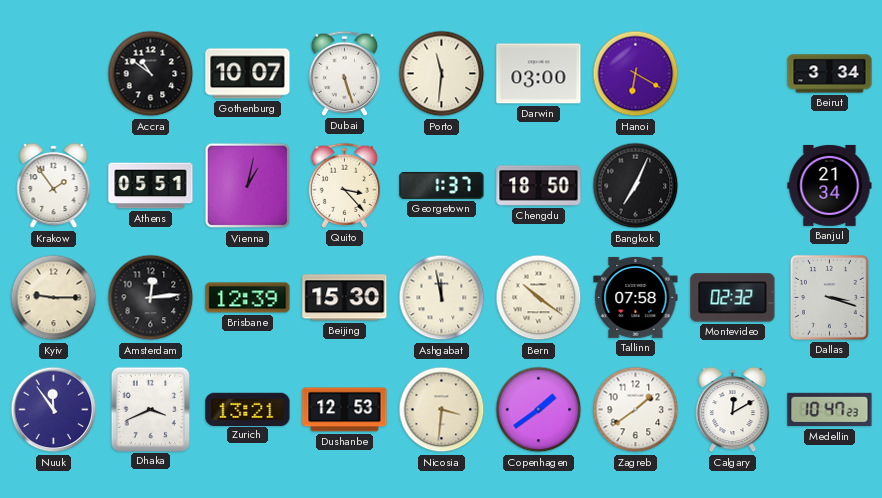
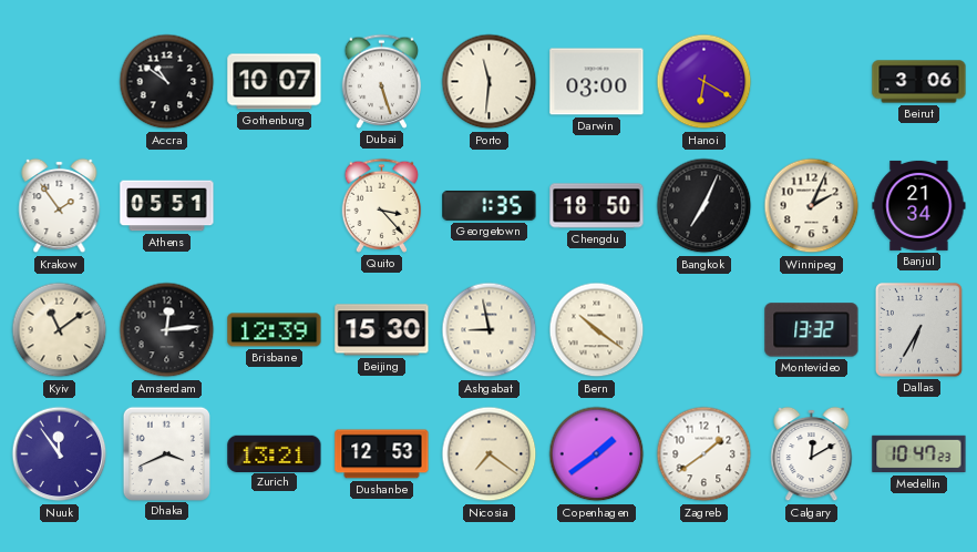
Beirut: 3:34 -> 3:06
Vienna: 1:02 -> none
Georgetown: 1:37 -> 1:35
Winnipeg: none -> 2:04
Kyiv: 9:15 -> 11:09
Ashgabat: 11:58 -> 8:58
Tallinn: 07:58 -> none
Montevideo: 02:32 -> 13:32
Dallas: 3:18 -> 6:35
Nicosia: 3:31 -> 7:21
